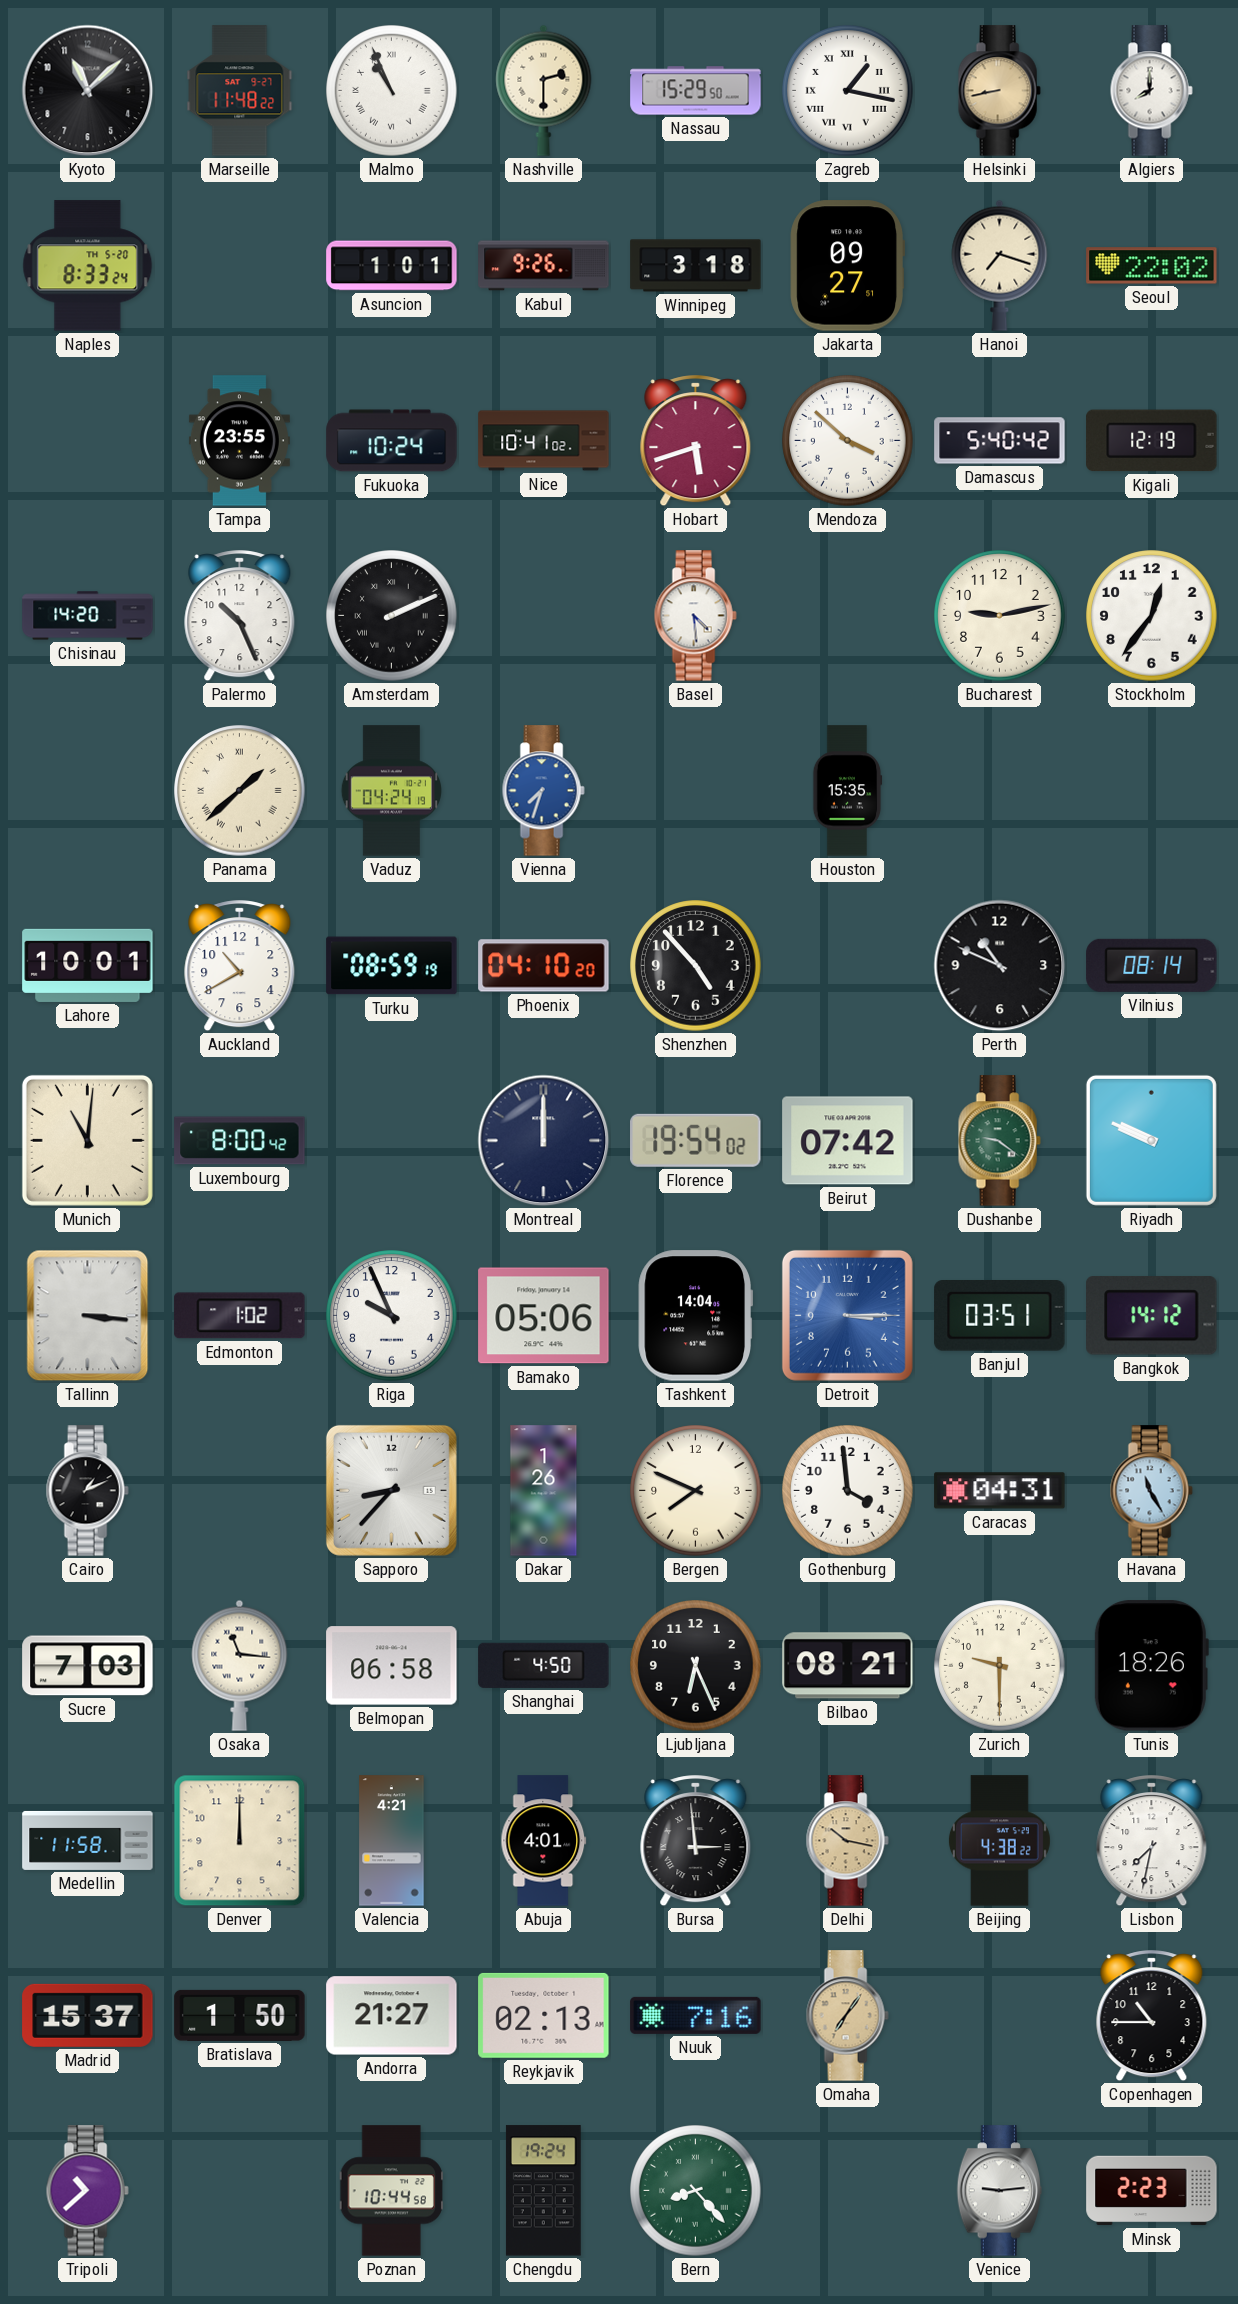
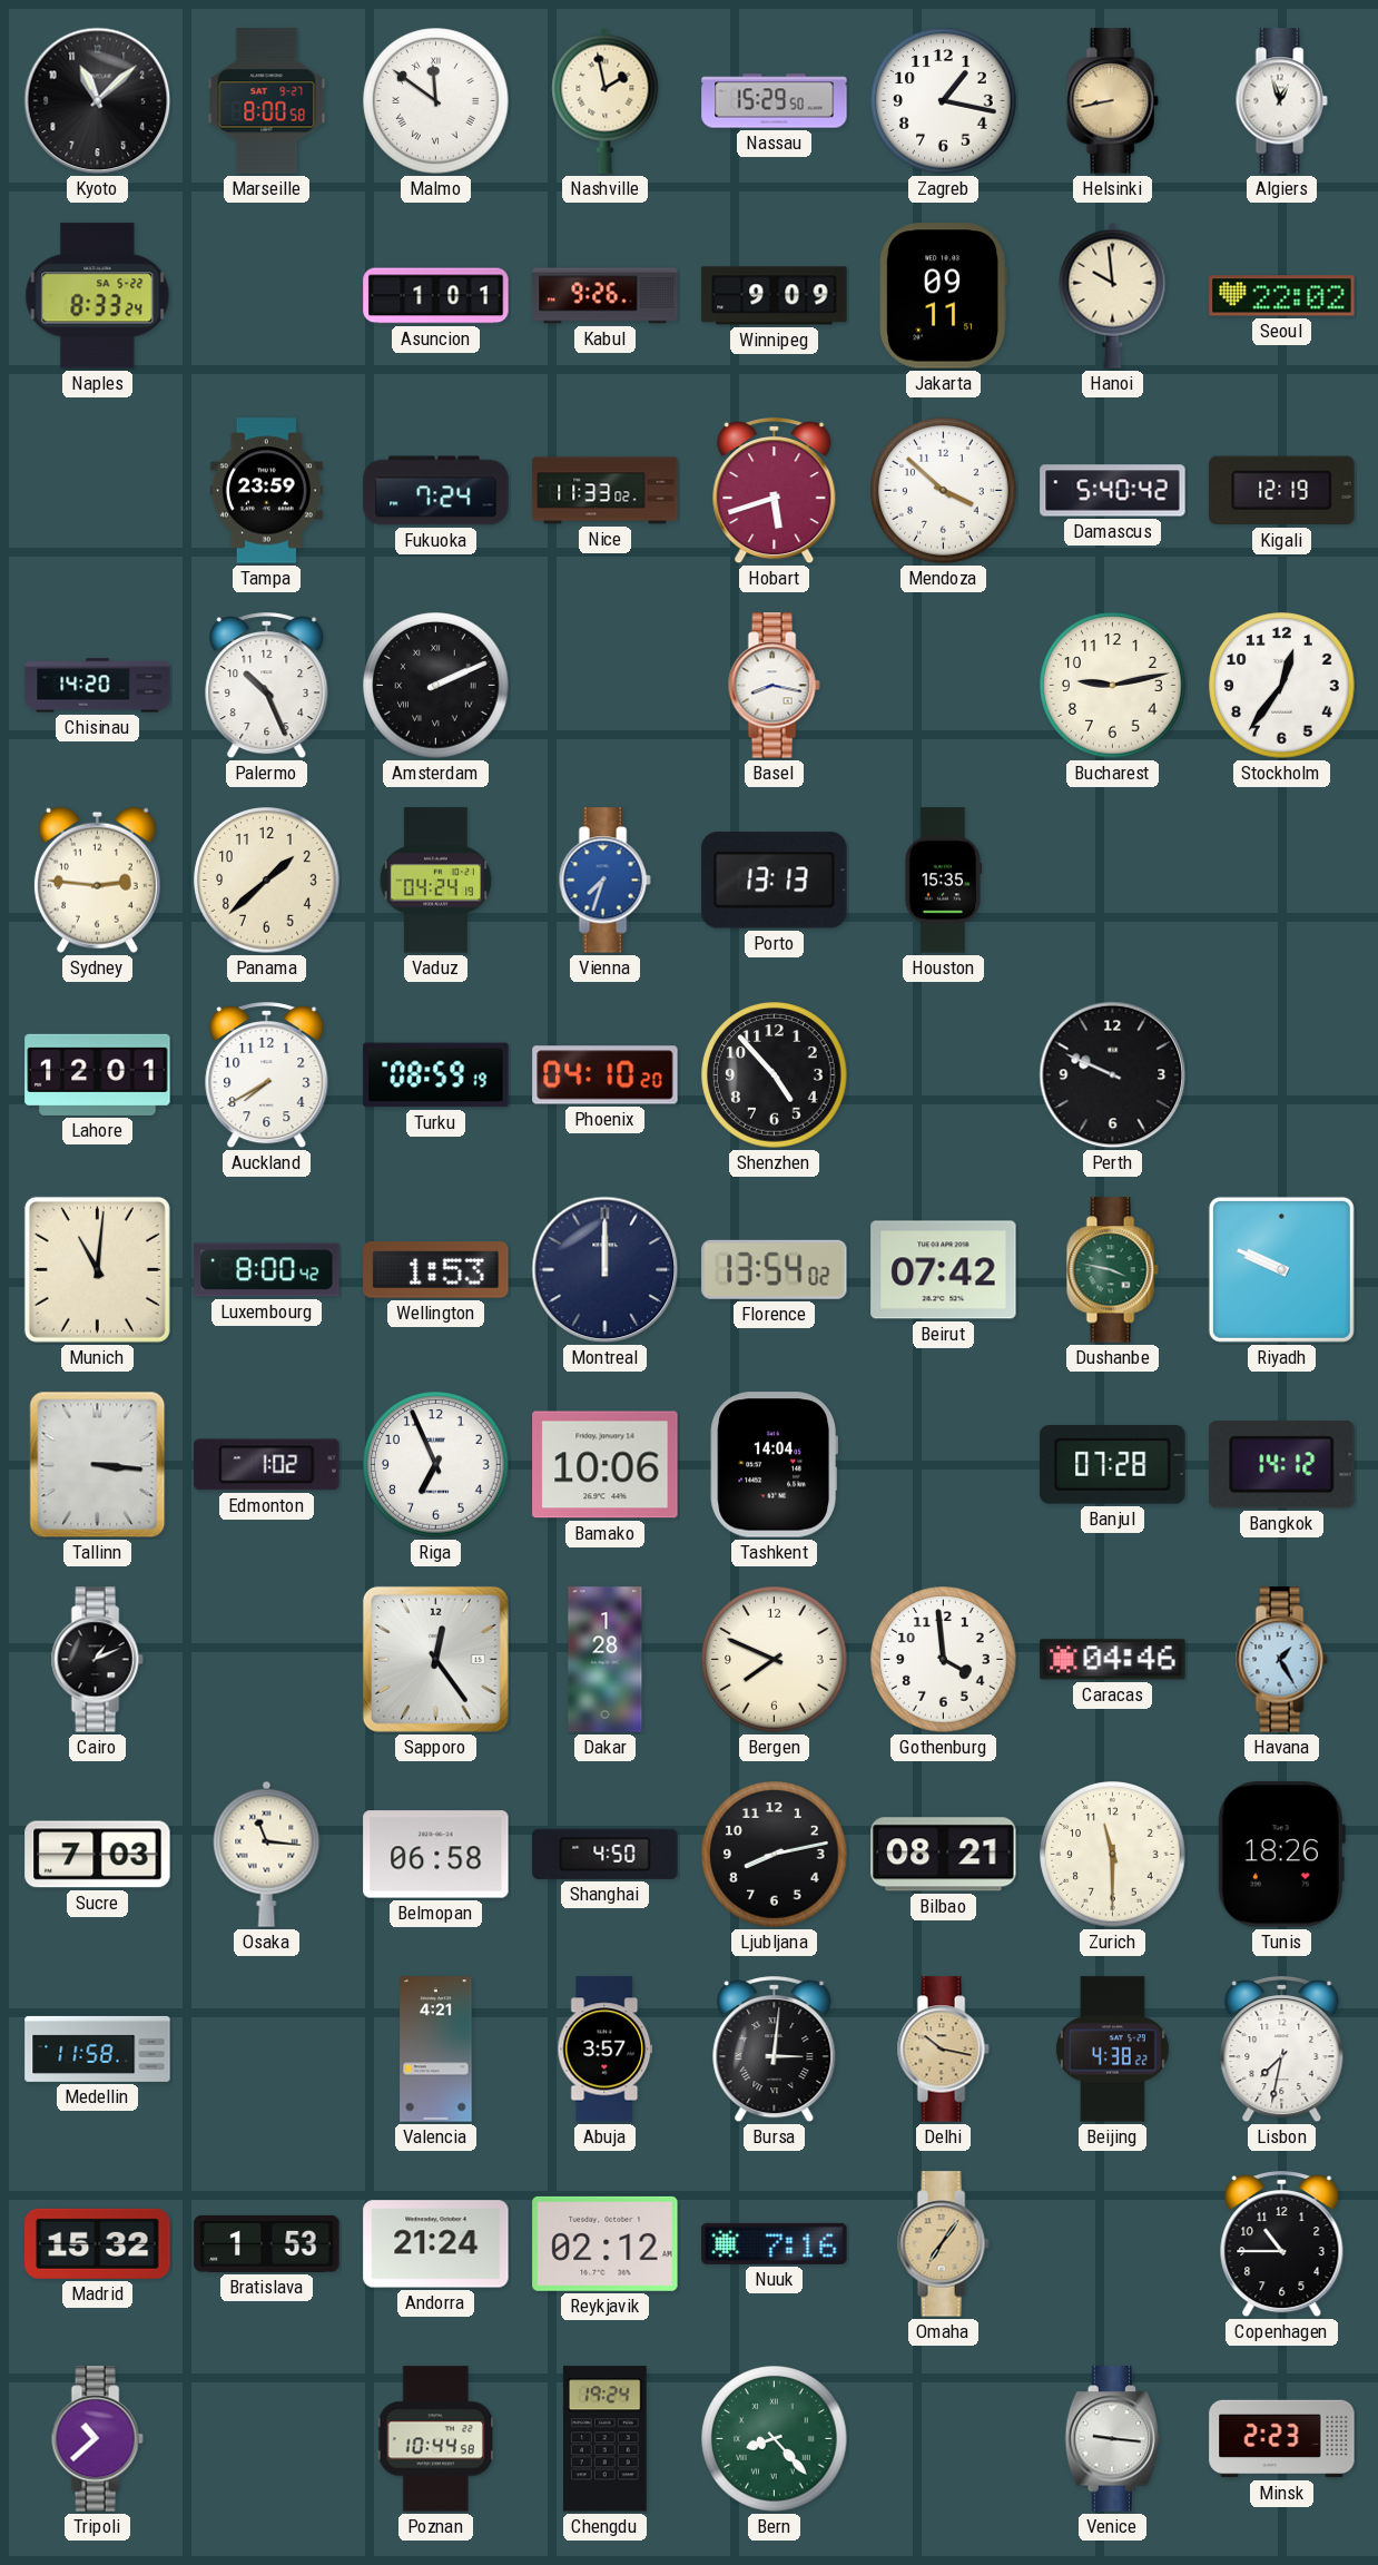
Marseille: 11:48 -> 8:00
Malmo: 10:56 -> 11:51
Nashville: 2:30 -> 1:58
Zagreb numerals: Roman -> Arabic
Algiers: 8:00 -> 12:57
Naples date: TH 5-20 -> SA 5-22
Winnipeg: 3:18 -> 9:09
Jakarta: 09:27 -> 09:11
Hanoi: 7:18 -> 9:59
Tampa: 23:55 -> 23:59
Fukuoka: 10:24 -> 7:24
Nice: 10:41 -> 11:33
Basel: 4:29 -> 8:17
Sydney: none -> 2:46
Panama numerals: Roman -> Arabic
Porto: none -> 13:13
Lahore: 10:01 -> 12:01
Auckland: 10:40 -> 7:40
Perth: 10:49 -> 9:49
Vilnius: 08:14 -> none
Wellington: none -> 1:53
Florence: 19:54 -> 13:54
Dushanbe: 9:21 -> 3:47
Riga: 9:56 -> 6:56
Bamako: 05:06 -> 10:06
Detroit: 3:15 -> none
Banjul: 03:51 -> 07:28
Sapporo: 8:37 -> 12:24
Dakar: 1:26 -> 1:28
Caracas: 04:31 -> 04:46
Havana: 11:25 -> 1:25
Ljubljana: 6:26 -> 8:13
Zurich: 9:30 -> 11:30
Denver: 12:00 -> none
Abuja: 4:01 -> 3:57
Bursa: 2:59 -> 3:01
Madrid: 15:37 -> 15:32
Bratislava: 1:50 -> 1:53
Andorra: 21:27 -> 21:24
Reykjavik: 02:13 -> 02:12
Venice: 9:14 -> 9:16
